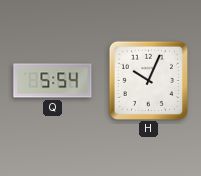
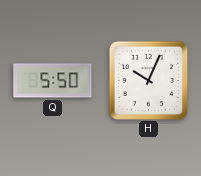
Q: 5:54 -> 5:50
